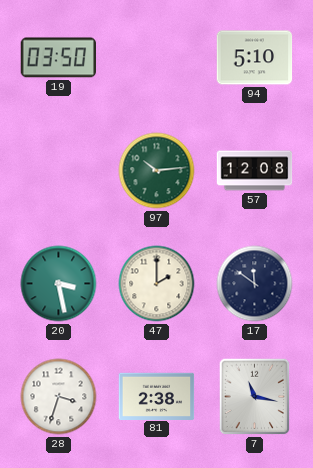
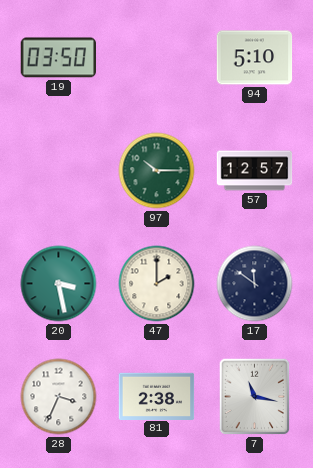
97: 10:14 -> 10:15
57: 12:08 -> 12:57
28: 3:33 -> 3:34
